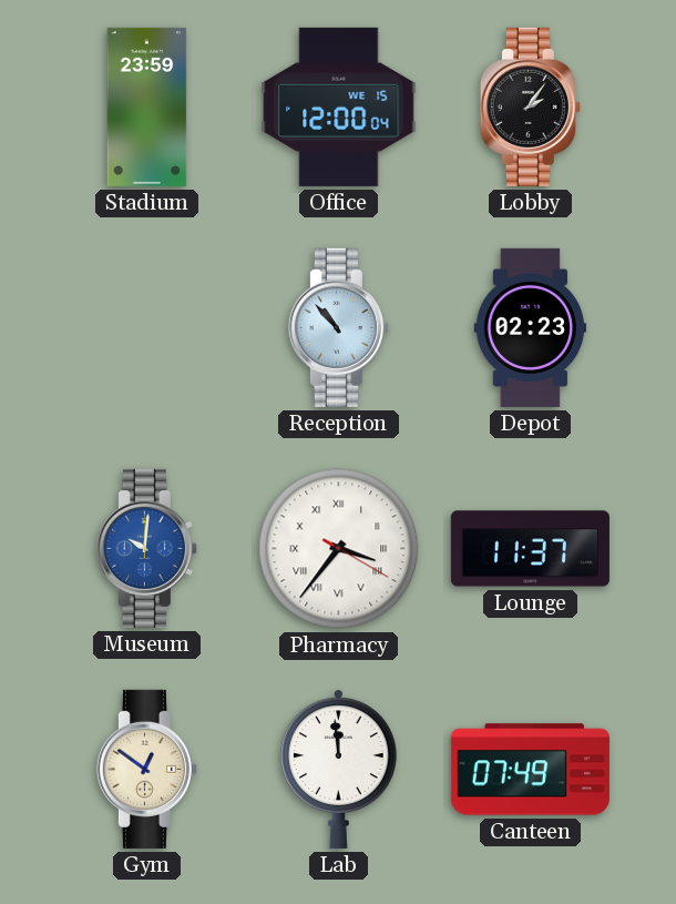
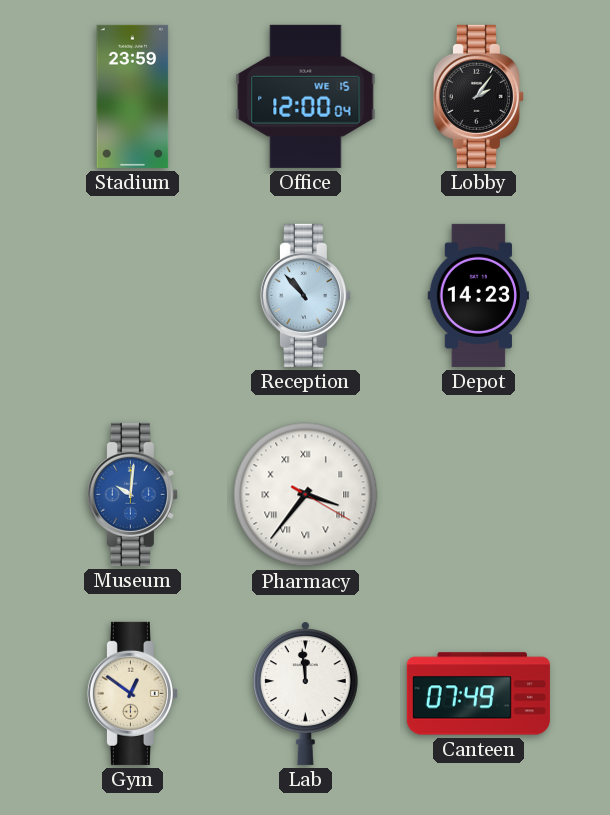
Depot: 02:23 -> 14:23
Lounge: 11:37 -> none
